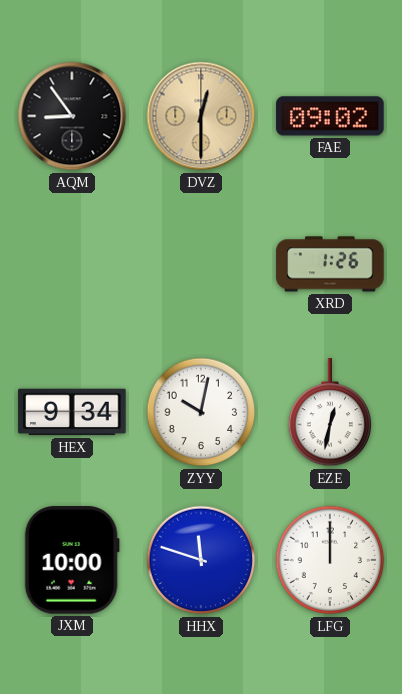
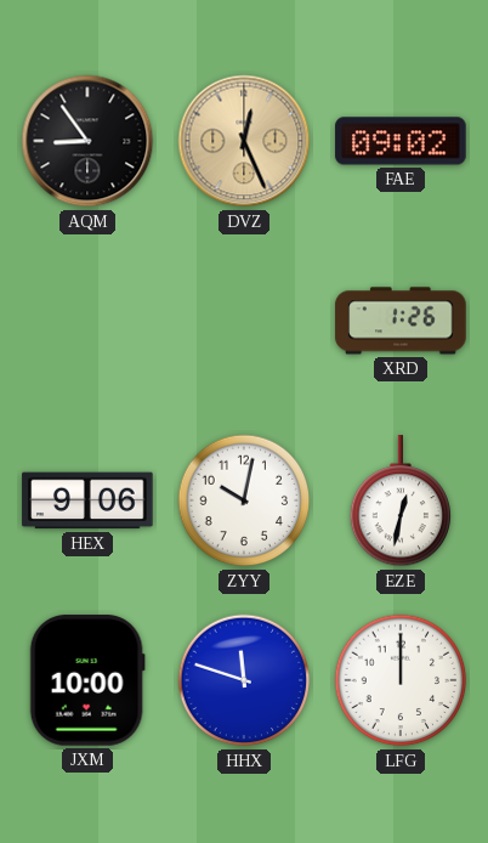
DVZ: 12:30 -> 12:26
HEX: 9:34 -> 9:06
